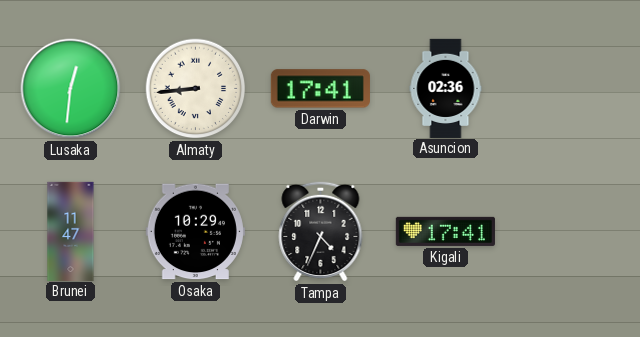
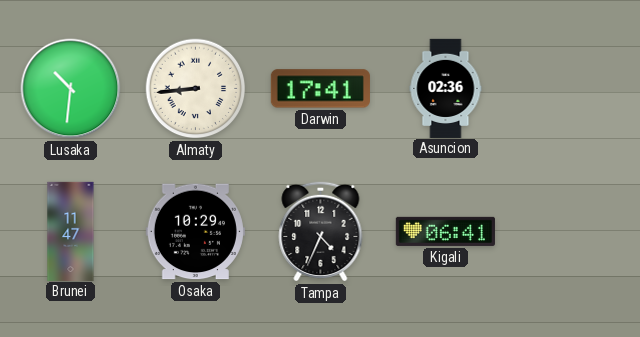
Lusaka: 12:31 -> 10:31
Kigali: 17:41 -> 06:41
